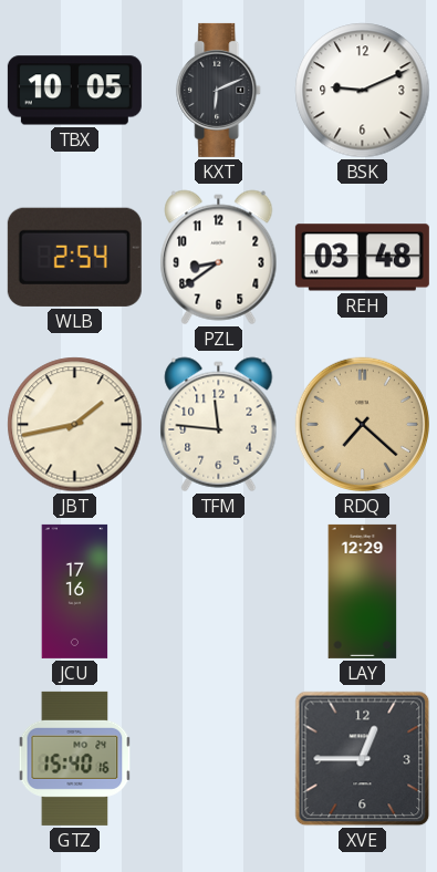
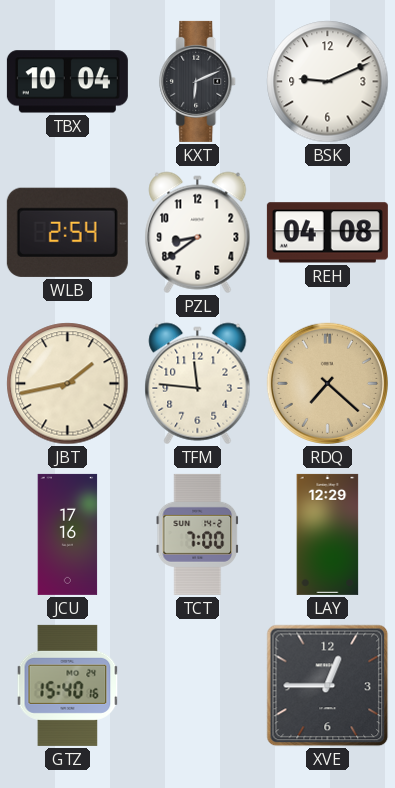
TBX: 10:05 -> 10:04
REH: 03:48 -> 04:08
TCT: none -> 7:00
